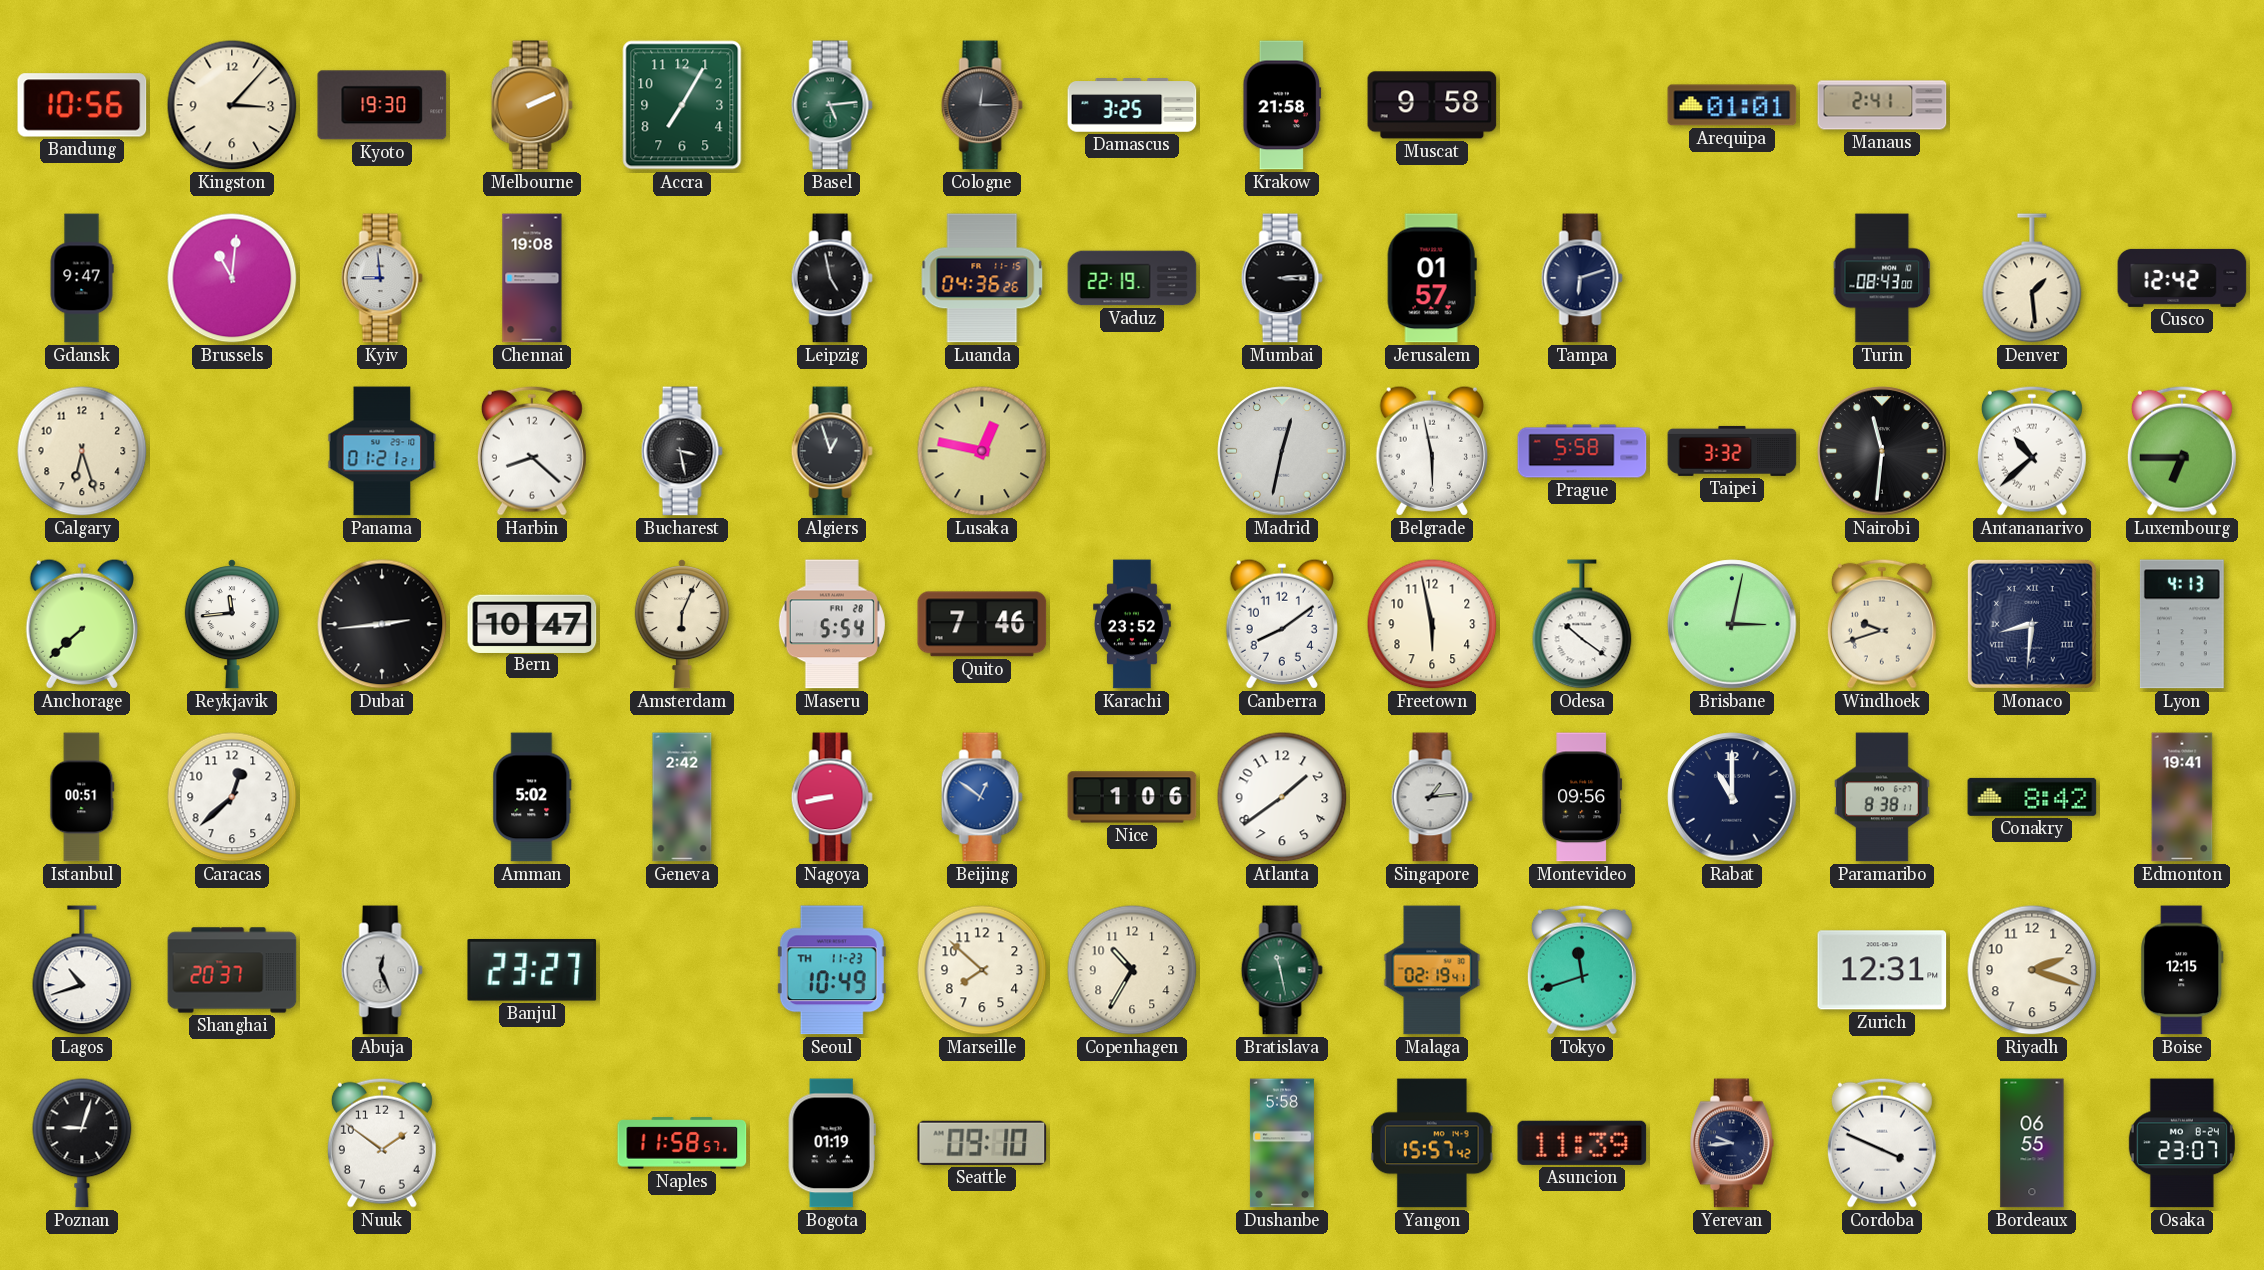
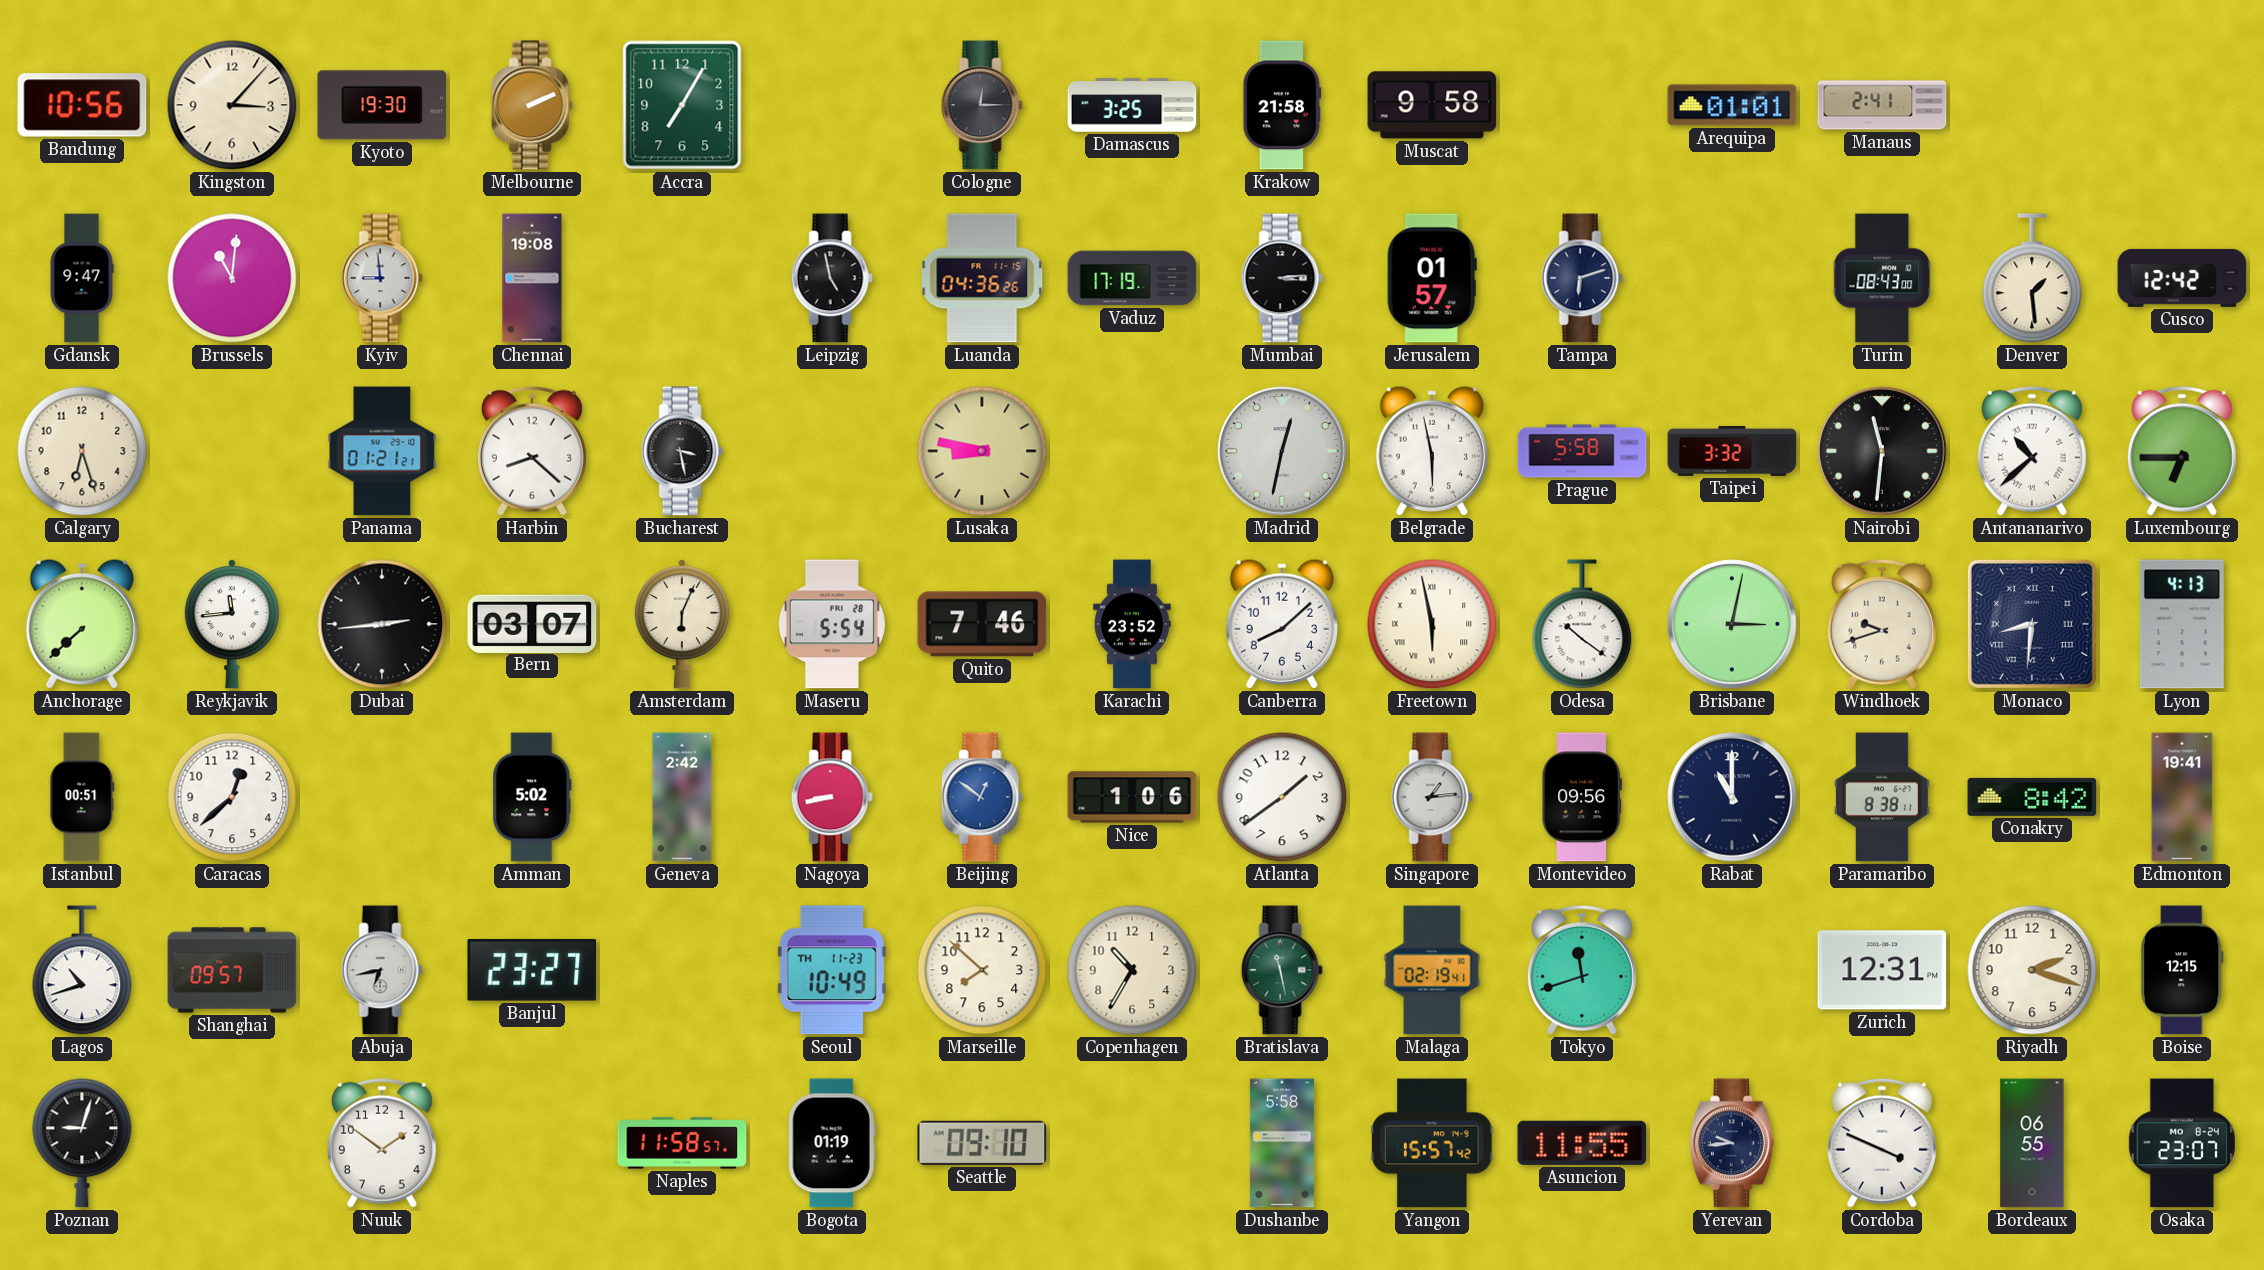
Basel: 5:14 -> none
Vaduz: 22:19 -> 17:19
Algiers: 12:57 -> none
Lusaka: 12:47 -> 8:47
Bern: 10:47 -> 03:07
Canberra: 8:09 -> 8:08
Freetown numerals: Arabic -> Roman
Shanghai: 20:37 -> 09:57
Abuja: 12:26 -> 6:43
Asuncion: 11:39 -> 11:55
